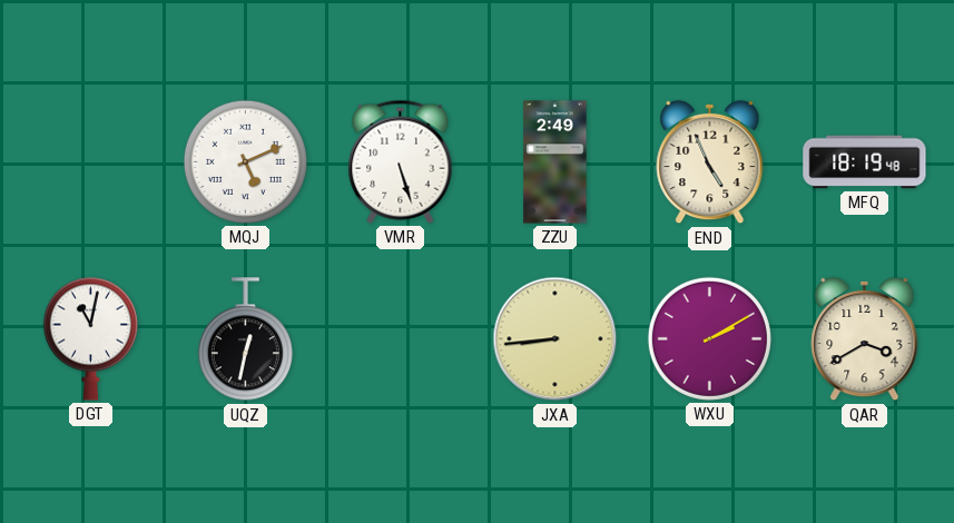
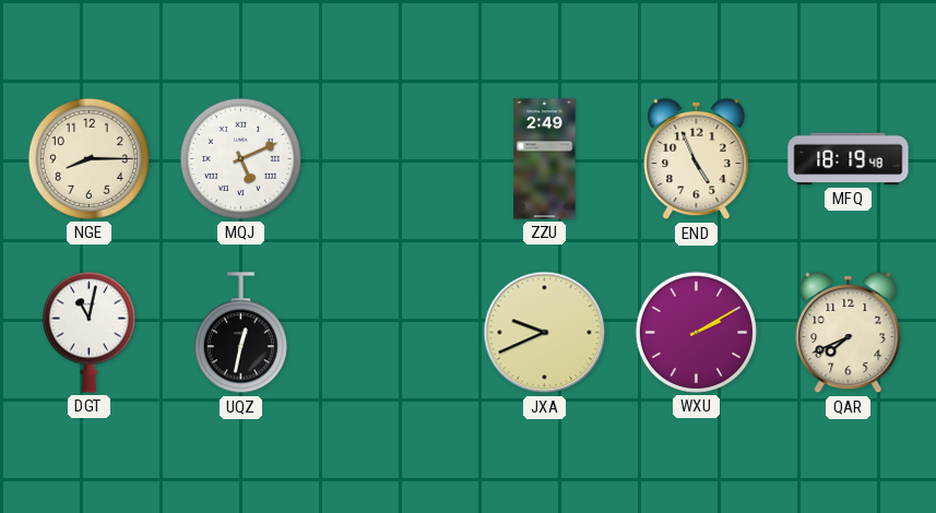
NGE: none -> 8:15
VMR: 5:27 -> none
JXA: 8:44 -> 9:41
QAR: 3:40 -> 7:41
